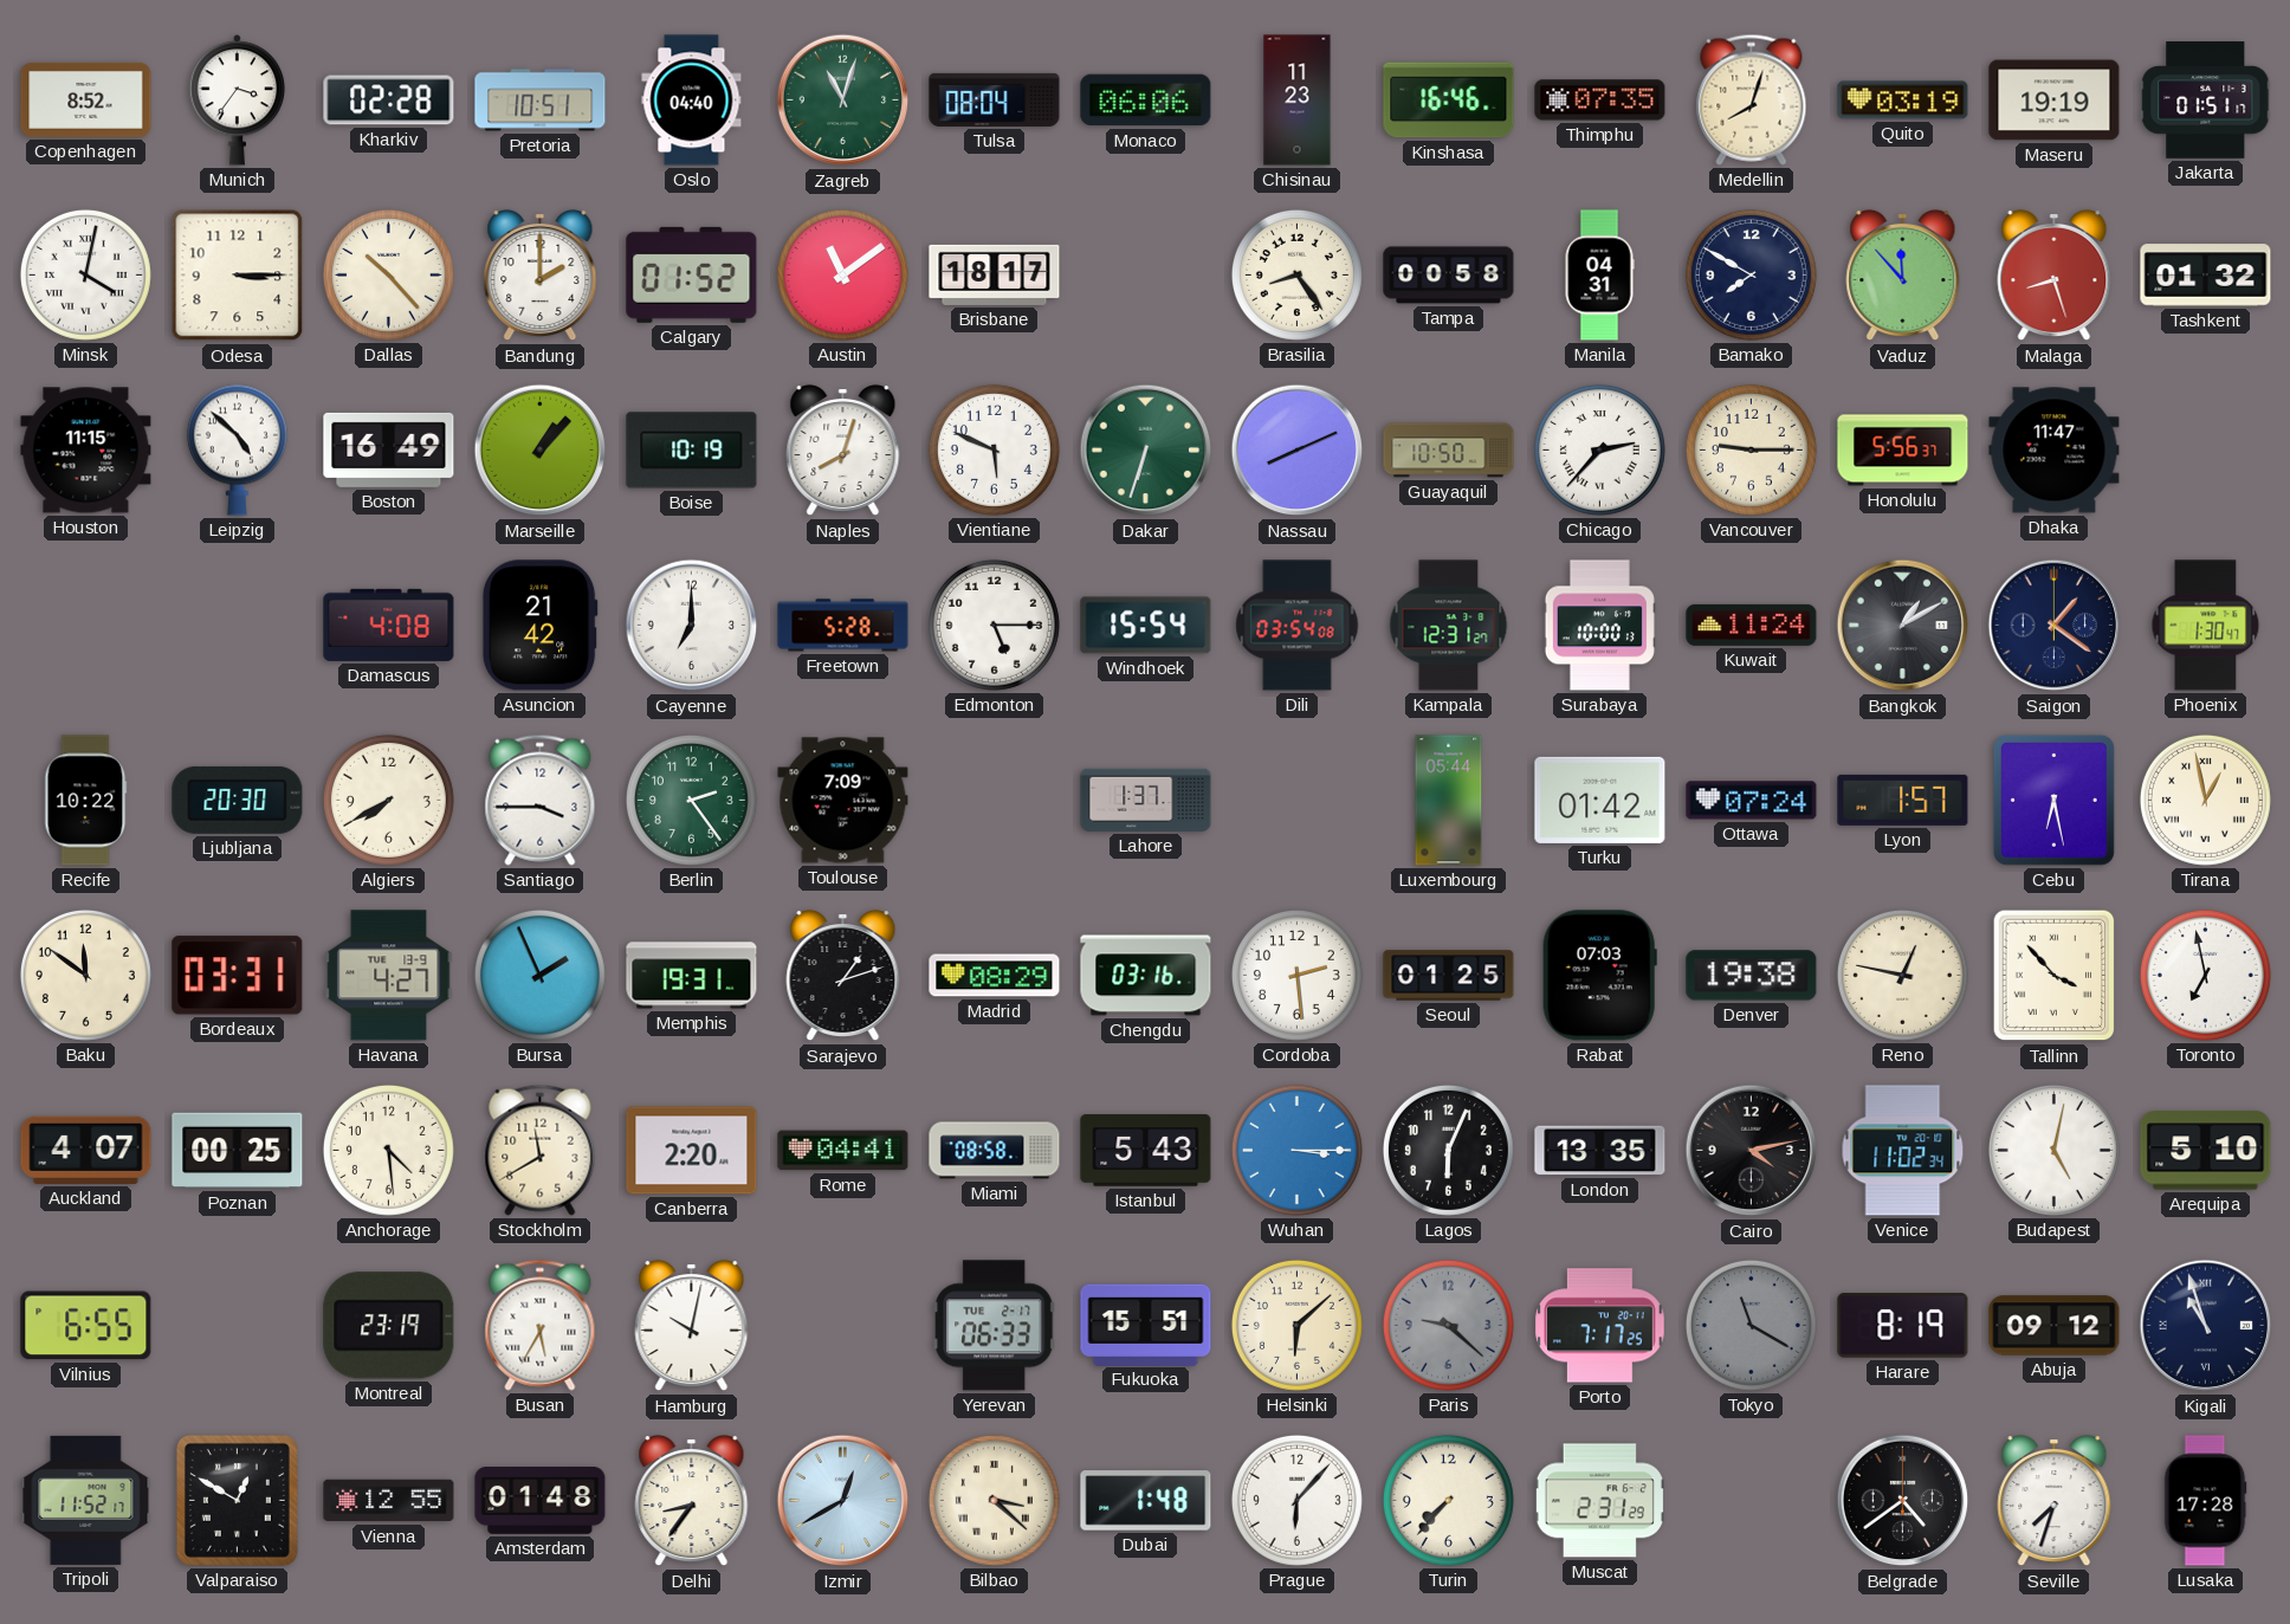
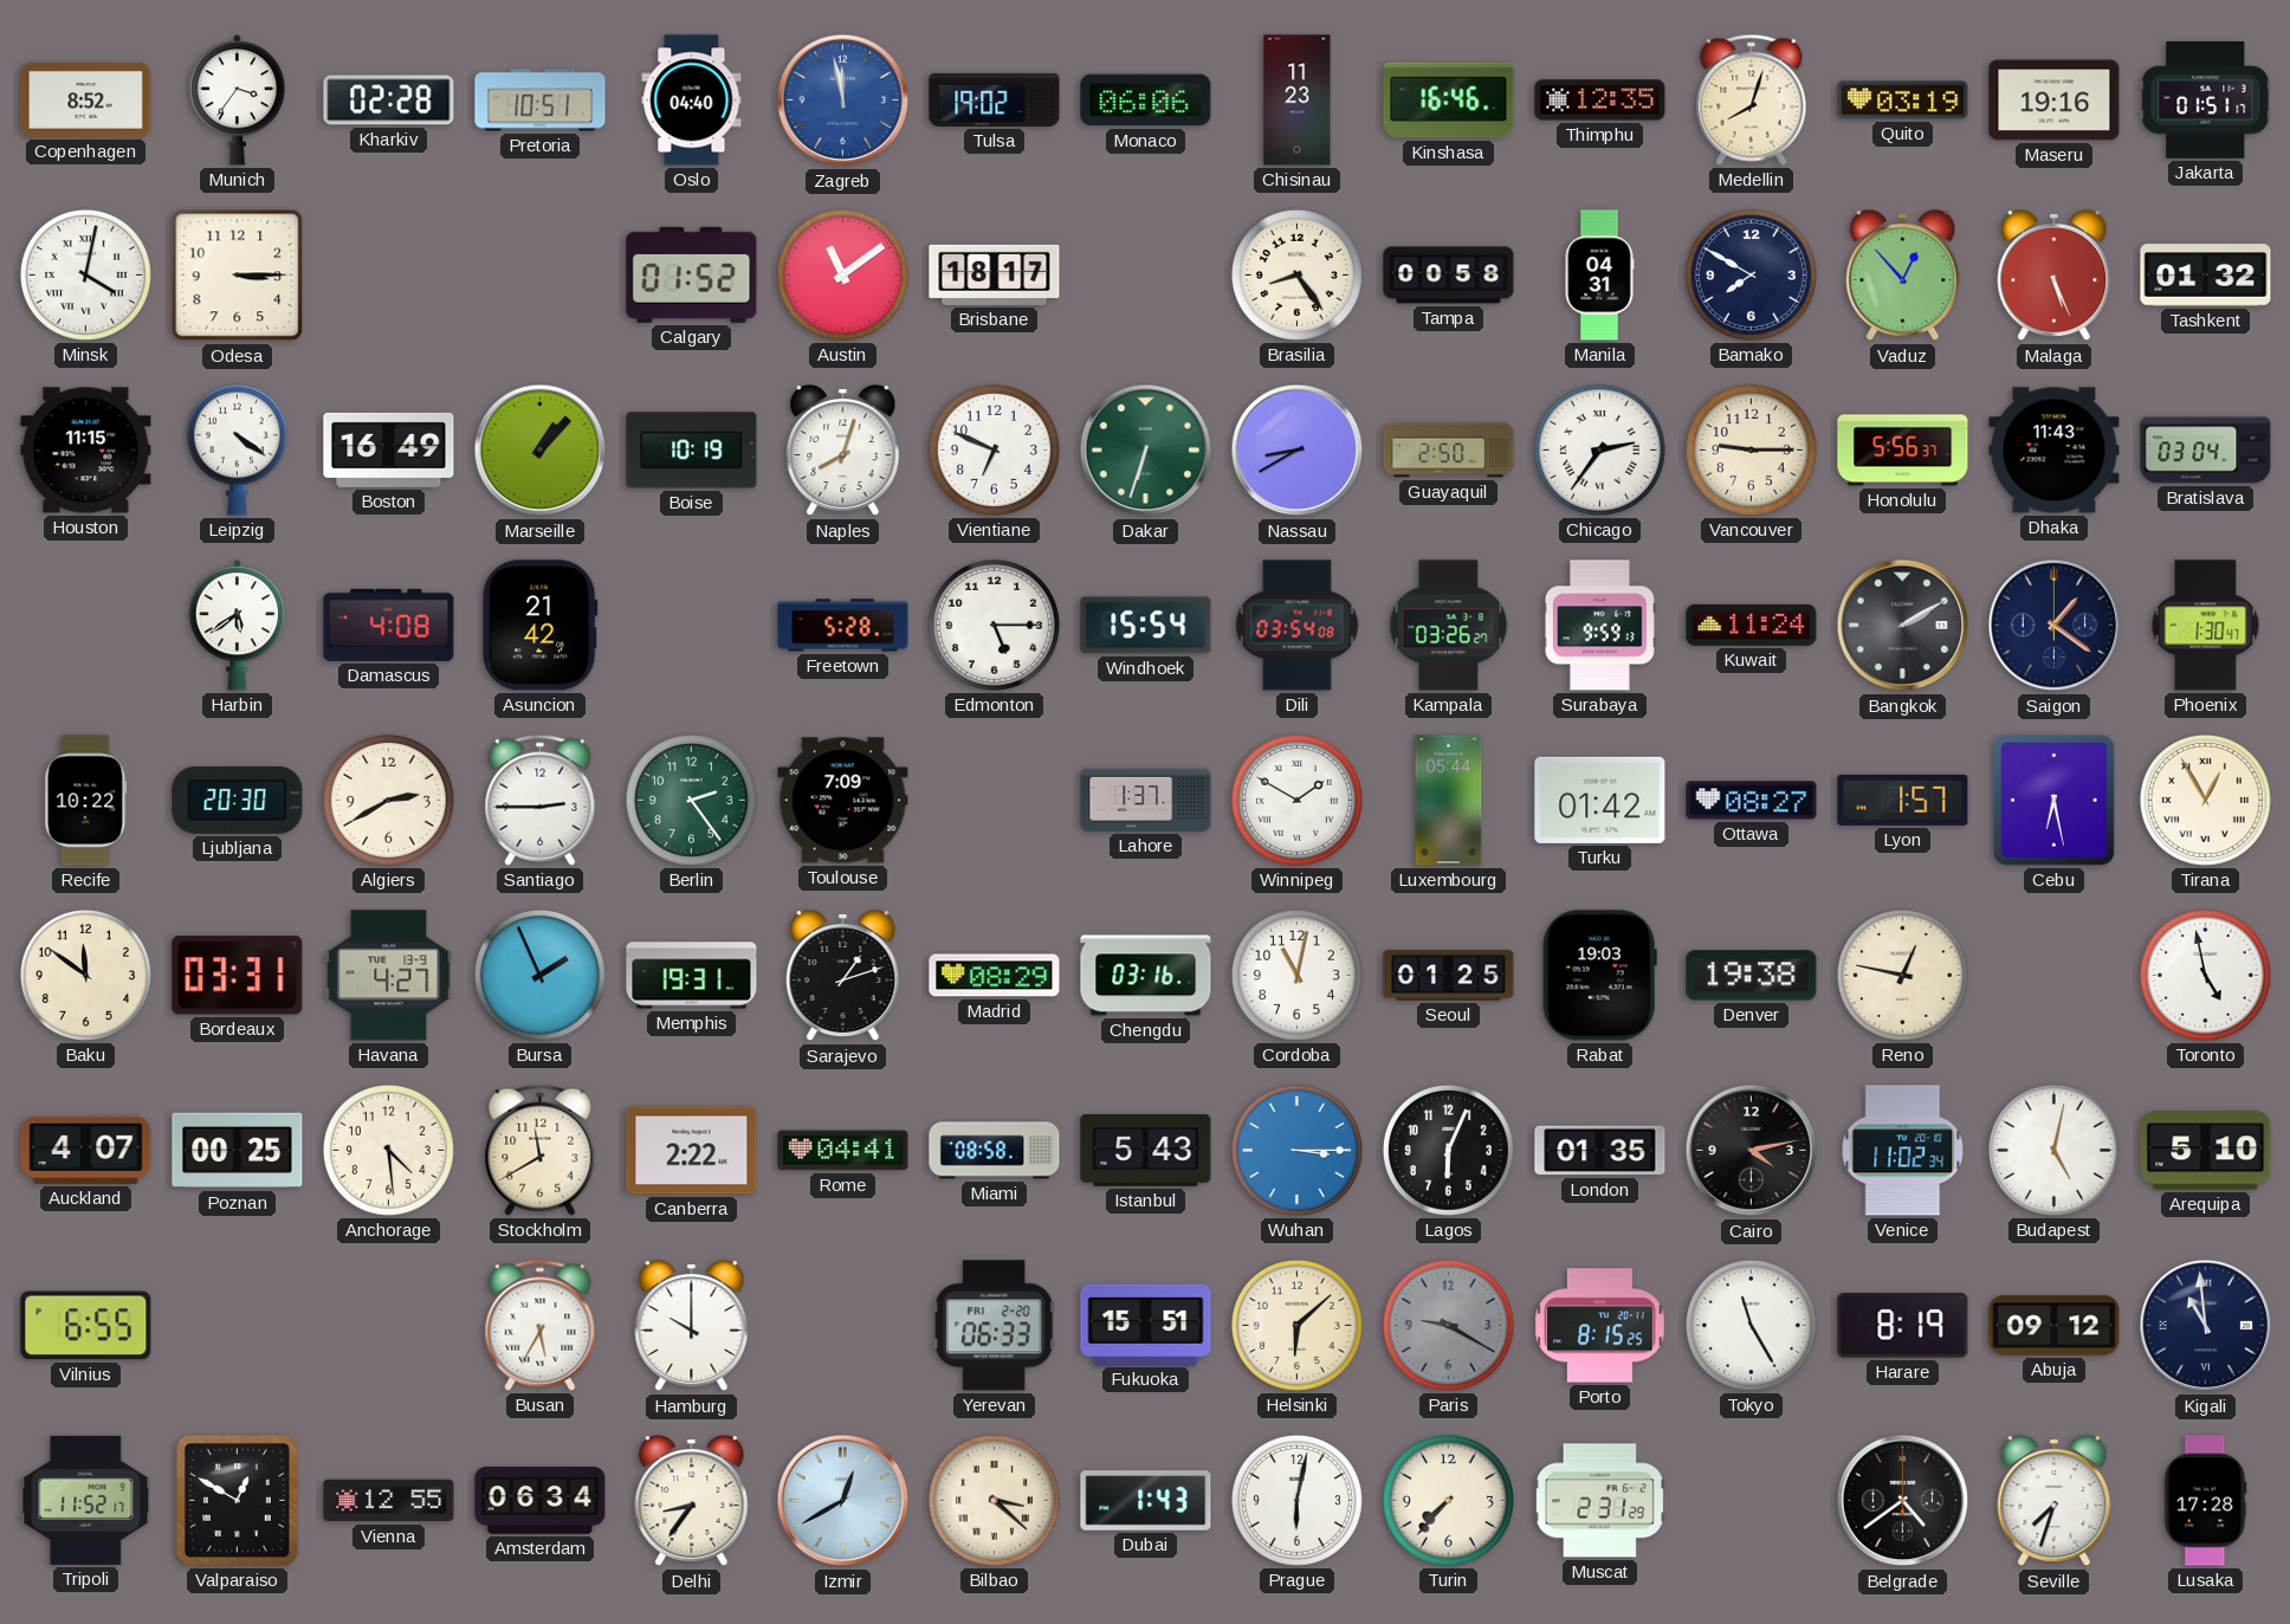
Zagreb: 11:03 -> 11:58
Zagreb dial: green -> blue
Tulsa: 08:04 -> 19:02
Thimphu: 07:35 -> 12:35
Maseru: 19:19 -> 19:16
Dallas: 10:23 -> none
Bandung: 2:00 -> none
Vaduz: 11:53 -> 12:53
Malaga: 8:27 -> 5:26
Leipzig: 4:52 -> 4:21
Vientiane: 5:49 -> 6:49
Nassau: 8:11 -> 8:40
Guayaquil: 10:50 -> 2:50
Chicago: 2:37 -> 2:36
Dhaka: 11:47 -> 11:43
Bratislava: none -> 03:04
Harbin: none -> 5:39
Cayenne: 7:00 -> none
Kampala: 12:31 -> 03:26
Surabaya: 10:00 -> 9:59
Bangkok: 1:10 -> 2:10
Algiers: 7:40 -> 2:40
Santiago: 3:45 -> 2:45
Winnipeg: none -> 1:50
Ottawa: 07:24 -> 08:27
Tirana: 12:58 -> 12:55
Cordoba: 2:29 -> 11:02
Rabat: 07:03 -> 19:03
Tallinn: 3:53 -> none
Toronto: 6:58 -> 4:58
Canberra: 2:20 -> 2:22
London: 13:35 -> 01:35
Montreal: 23:19 -> none
Hamburg: 10:02 -> 10:00
Yerevan date: TUE 2-17 -> FRI 2-20
Paris: 9:22 -> 9:20
Porto: 7:17 -> 8:15
Tokyo: 11:20 -> 11:25
Tokyo dial: grey -> white
Kigali: 10:57 -> 10:59
Amsterdam: 01:48 -> 06:34
Dubai: 1:48 -> 1:43
Prague: 6:07 -> 6:02
